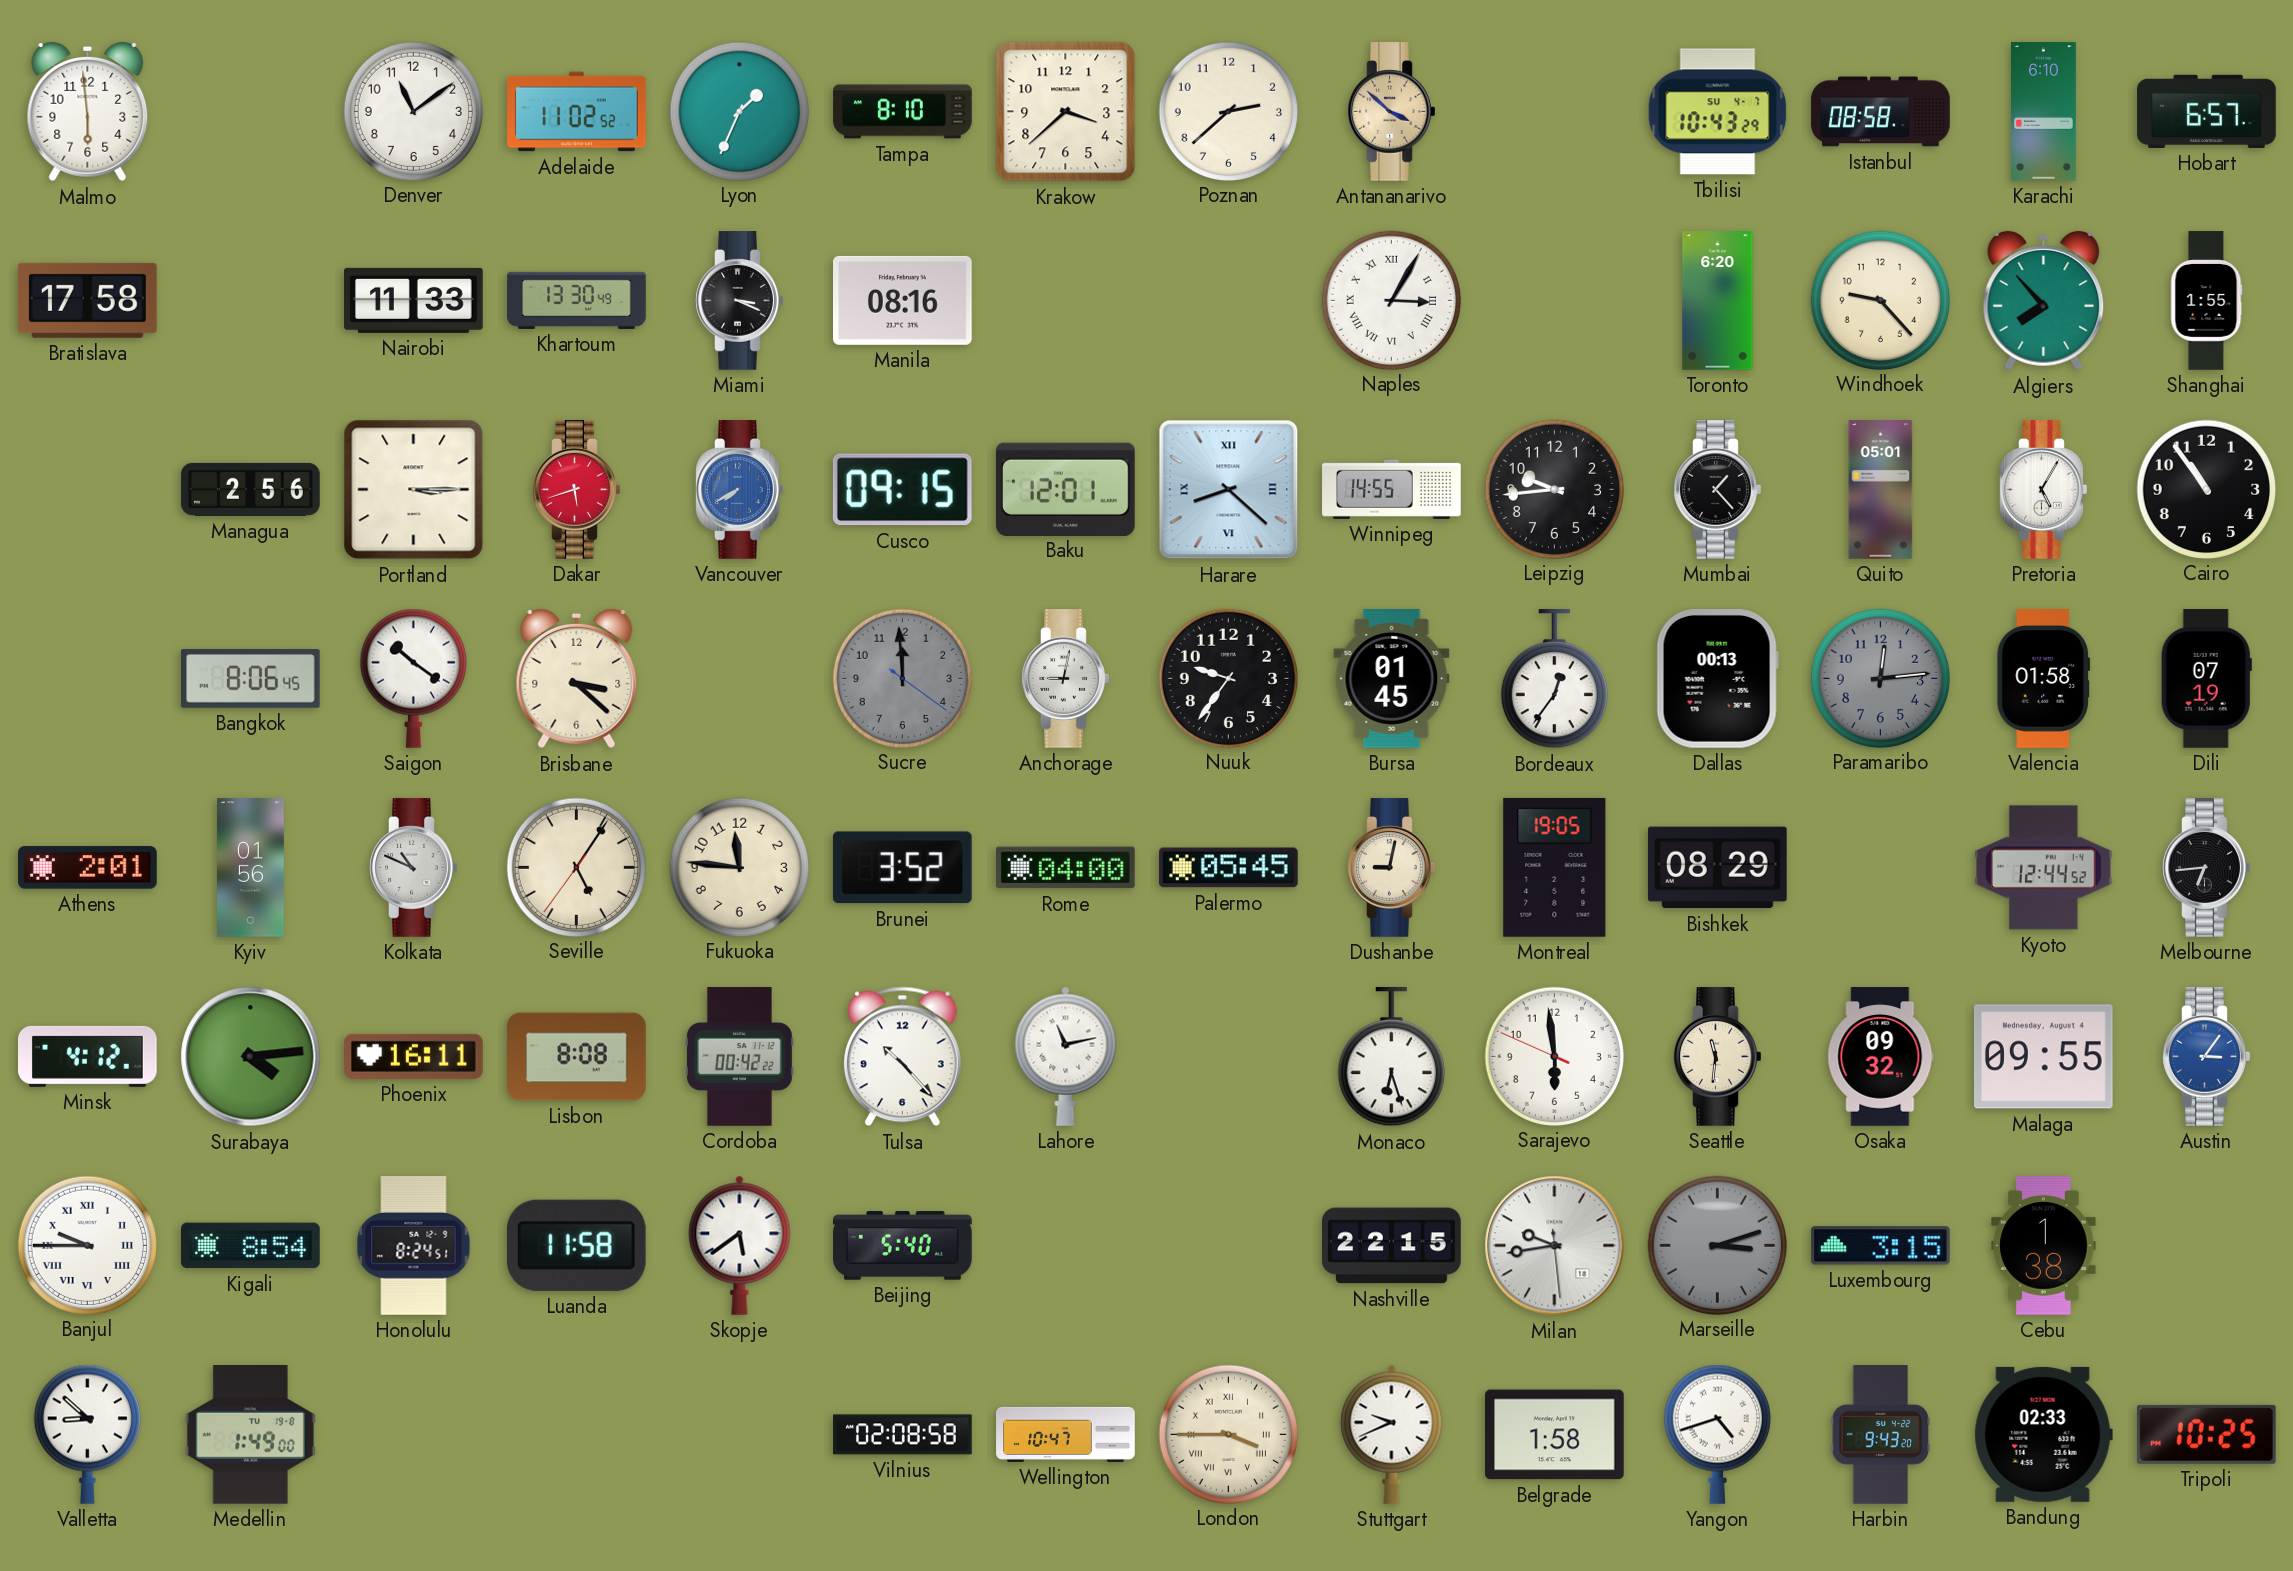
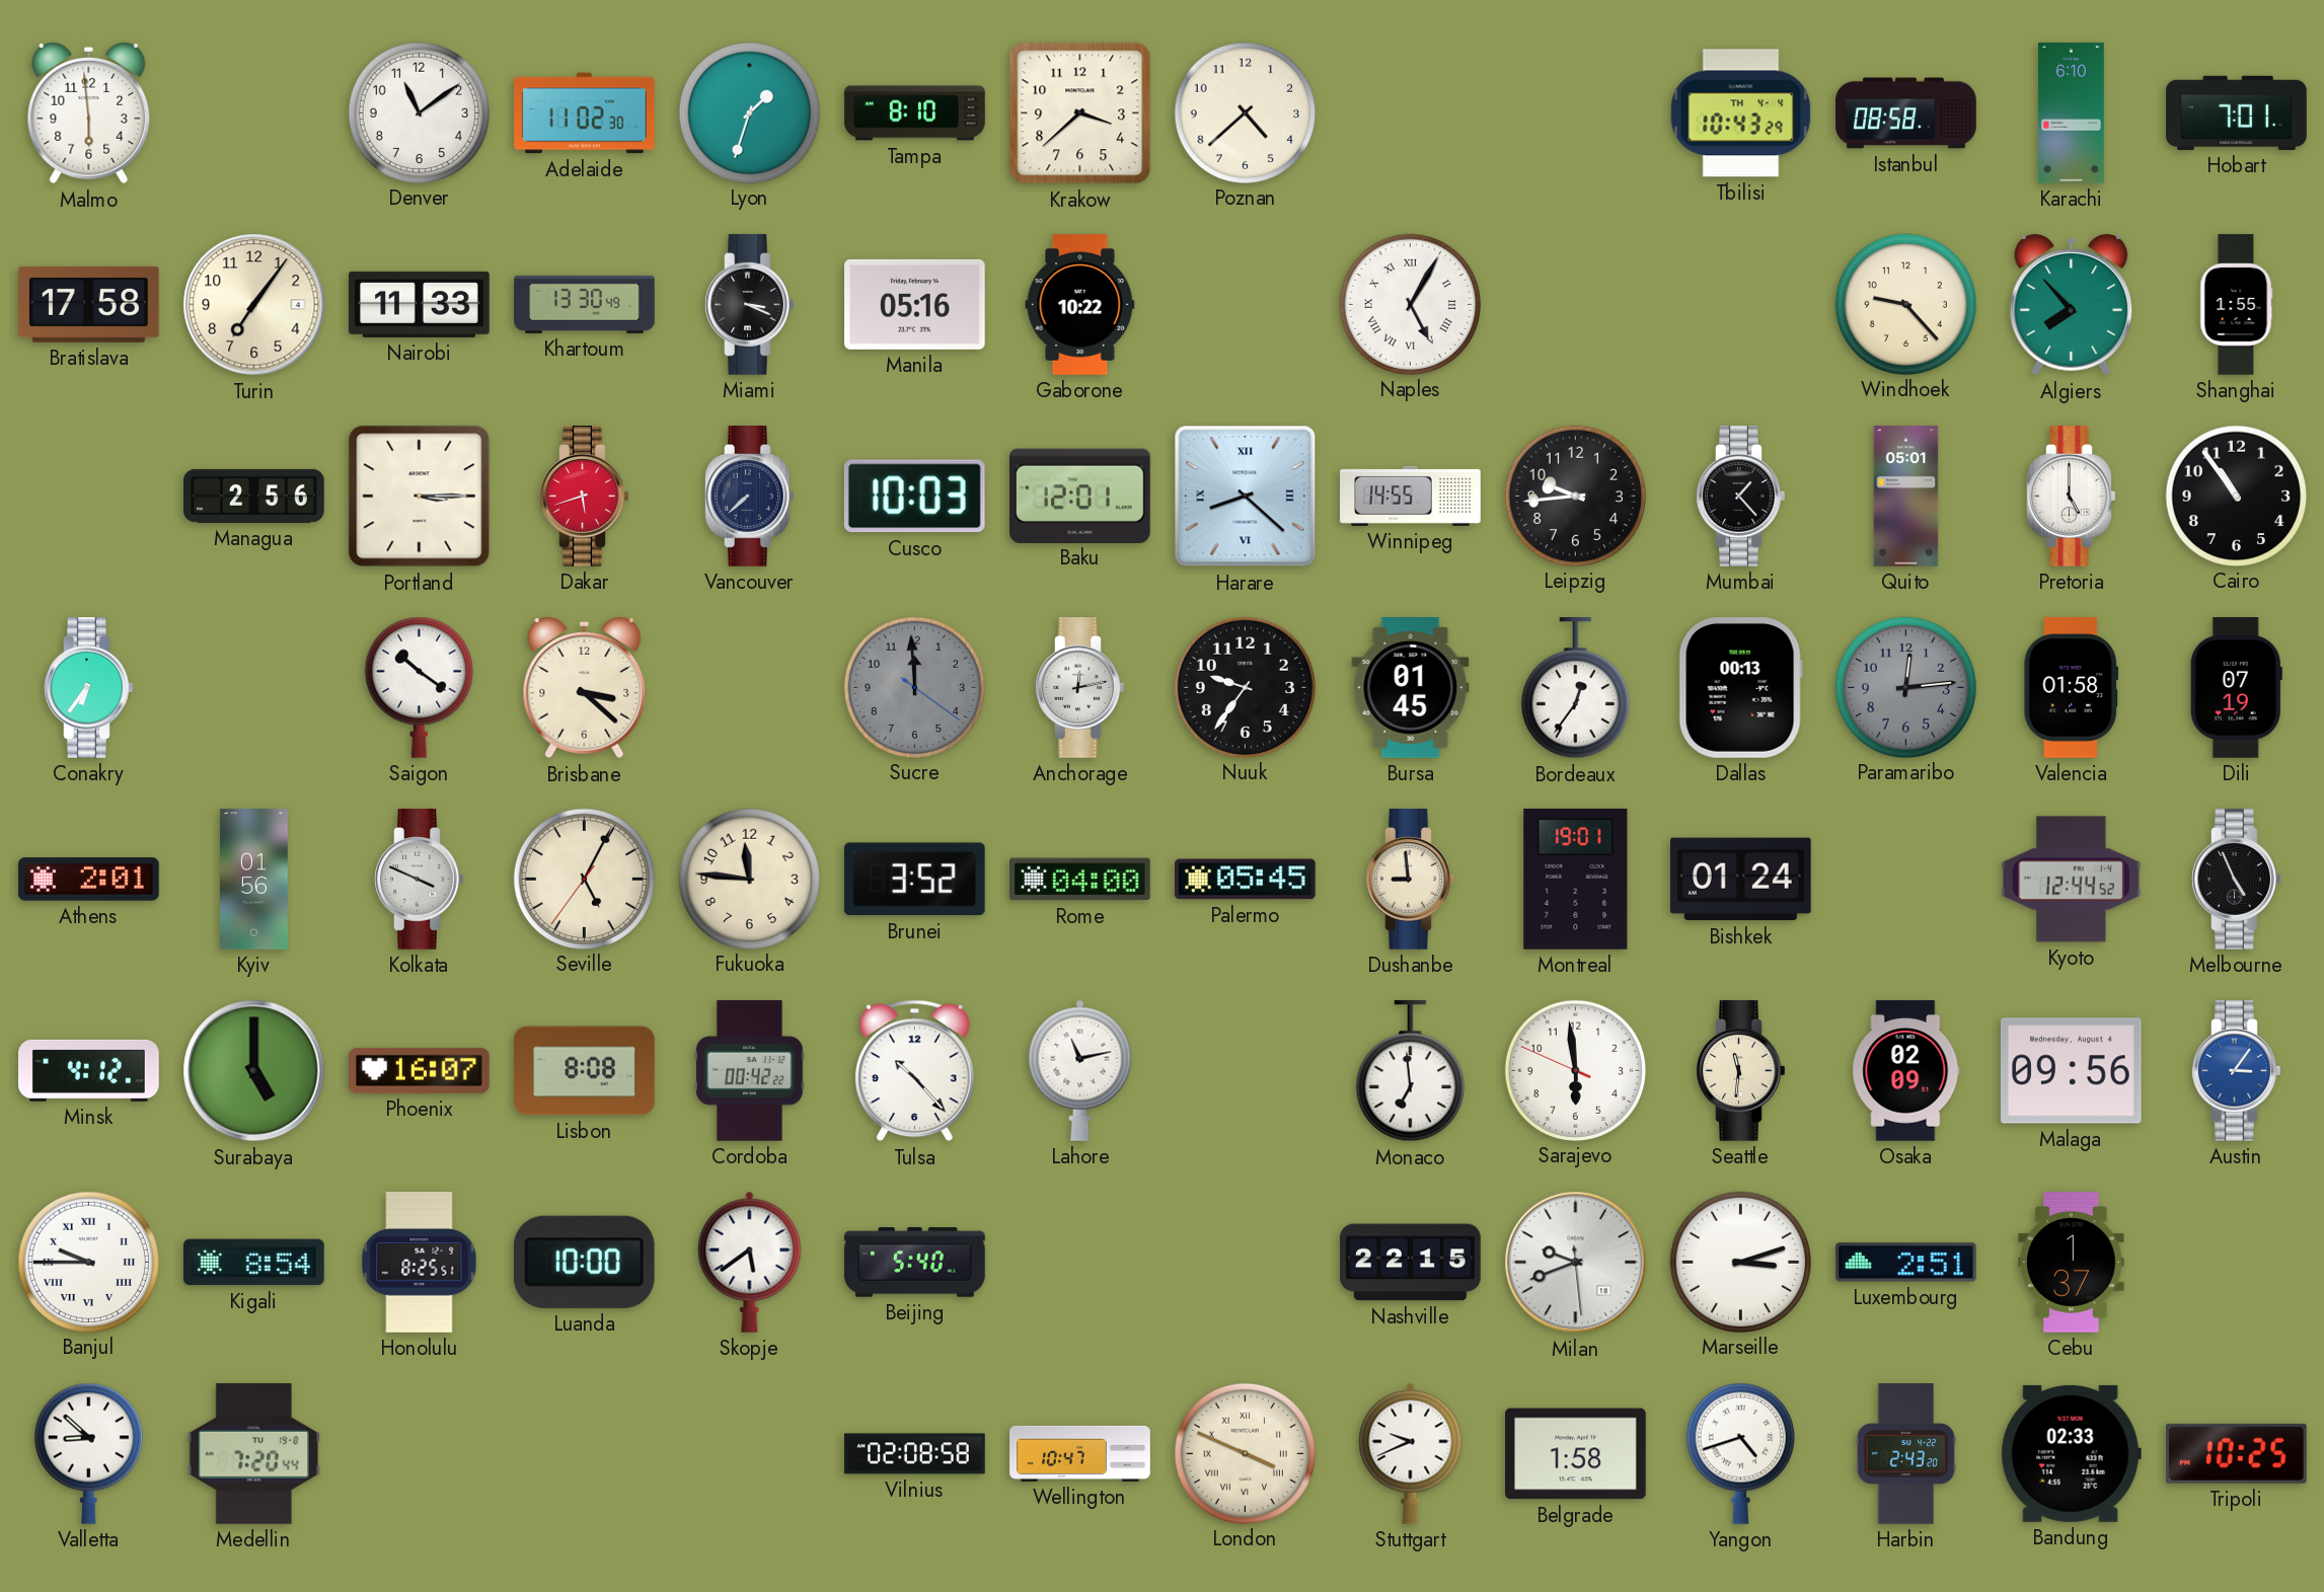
Adelaide: 11:02:52 -> 11:02:30
Lyon: 1:34 -> 1:33
Poznan: 2:38 -> 4:38
Antananarivo: 3:52 -> none
Tbilisi date: SU 4-7 -> TH 4-4
Hobart: 6:57 -> 7:01
Turin: none -> 7:06
Manila: 08:16 -> 05:16
Gaborone: none -> 10:22
Naples: 3:05 -> 5:05
Toronto: 6:20 -> none
Vancouver: 7:40 -> 7:38
Vancouver dial: blue -> navy
Cusco: 09:15 -> 10:03
Pretoria: 5:05 -> 5:00
Conakry: none -> 6:36
Bangkok: 8:06 -> none
Anchorage: 9:02 -> 12:13
Kolkata: 10:49 -> 3:49
Seville: 5:05 -> 5:04
Dushanbe: 9:02 -> 8:59
Montreal: 19:05 -> 19:01
Bishkek: 08:29 -> 01:24
Melbourne: 6:44 -> 4:56
Surabaya: 4:14 -> 5:00
Phoenix: 16:11 -> 16:07
Monaco: 6:27 -> 6:59
Osaka: 09:32 -> 02:09
Malaga: 09:55 -> 09:56
Honolulu: 8:24 -> 8:25
Luanda: 11:58 -> 10:00
Milan: 9:43 -> 9:41
Marseille dial: grey -> white
Luxembourg: 3:15 -> 2:51
Cebu: 1:38 -> 1:37
Medellin: 1:49 -> 7:20
London: 3:45 -> 3:49
Harbin: 9:43 -> 2:43
